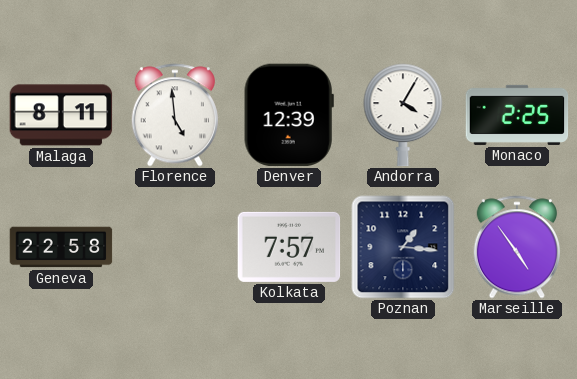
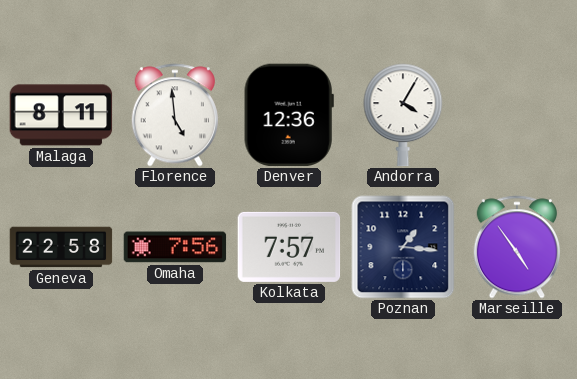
Denver: 12:39 -> 12:36
Monaco: 2:25 -> none
Omaha: none -> 7:56
